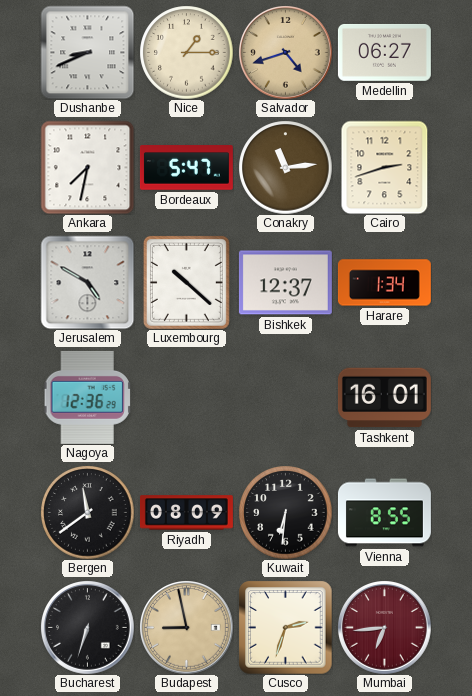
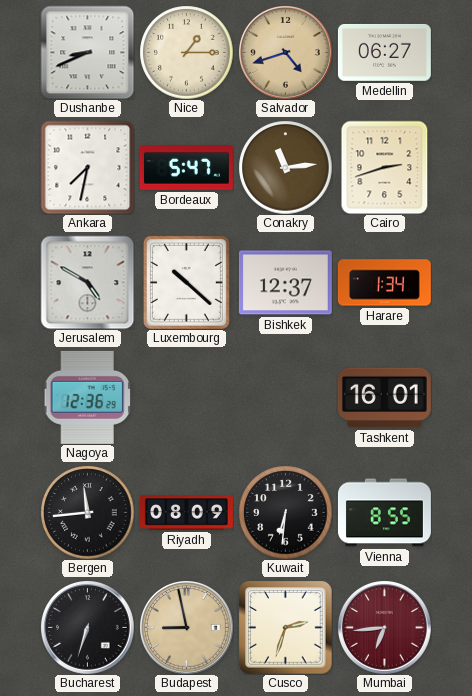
Bergen: 11:39 -> 11:44
